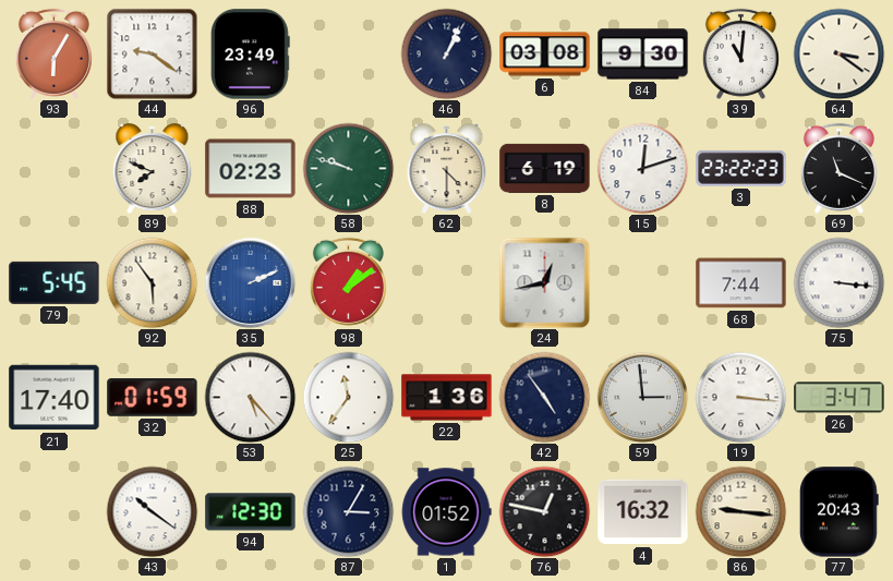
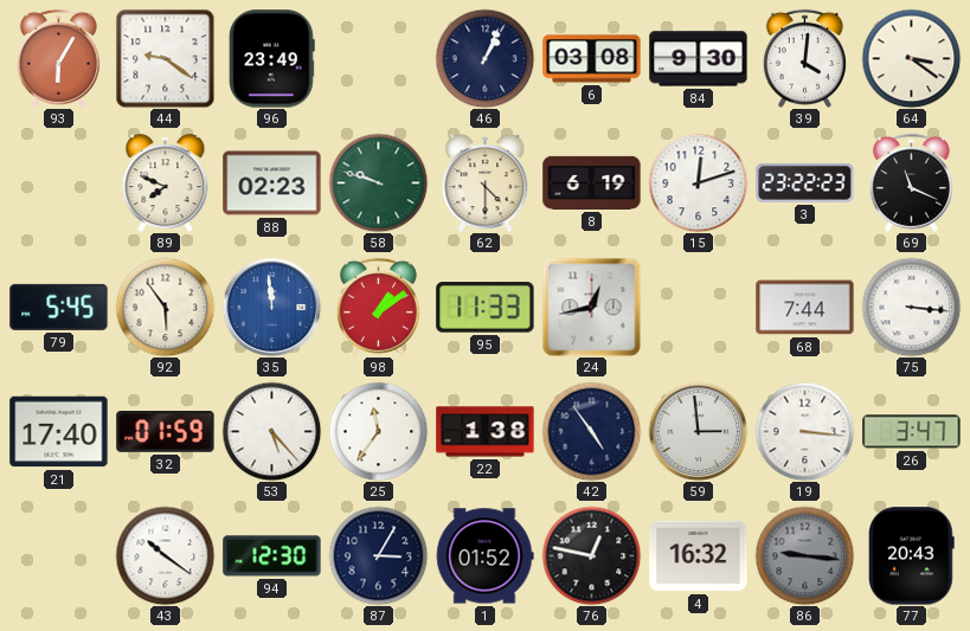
39: 11:01 -> 4:01
35: 2:11 -> 11:59
95: none -> 11:33
22: 1:36 -> 1:38
86 dial: cream -> grey
